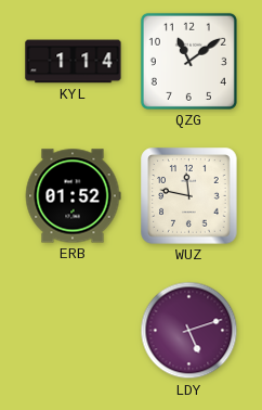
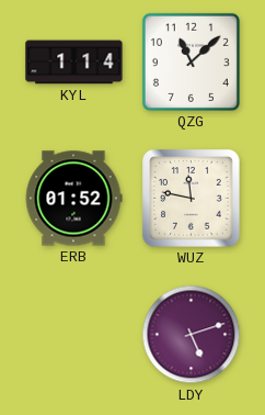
QZG: 11:09 -> 11:08
